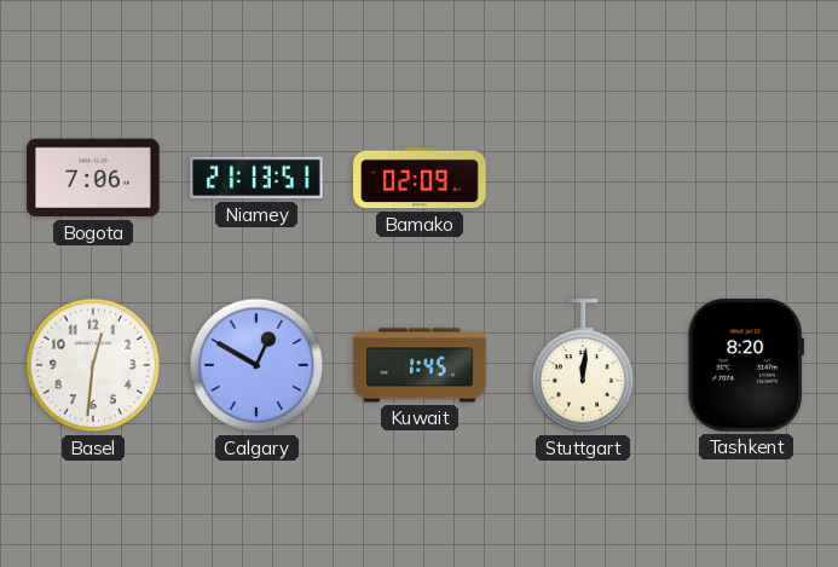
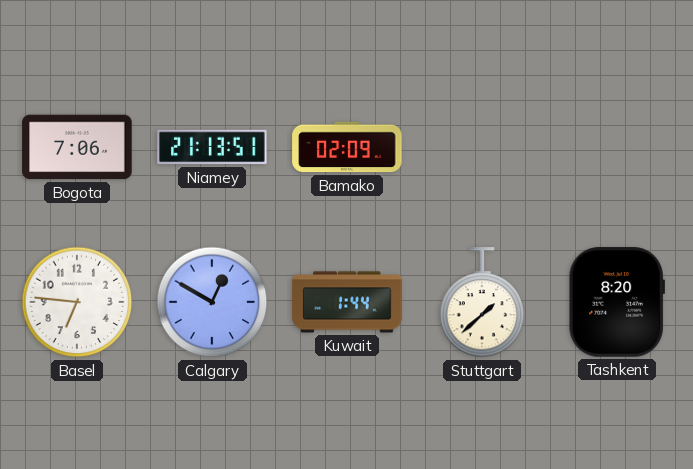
Basel: 12:31 -> 6:46
Kuwait: 1:45 -> 1:44
Stuttgart: 12:01 -> 1:38
